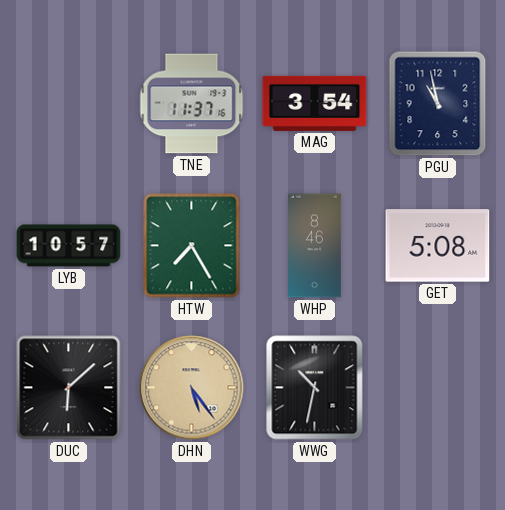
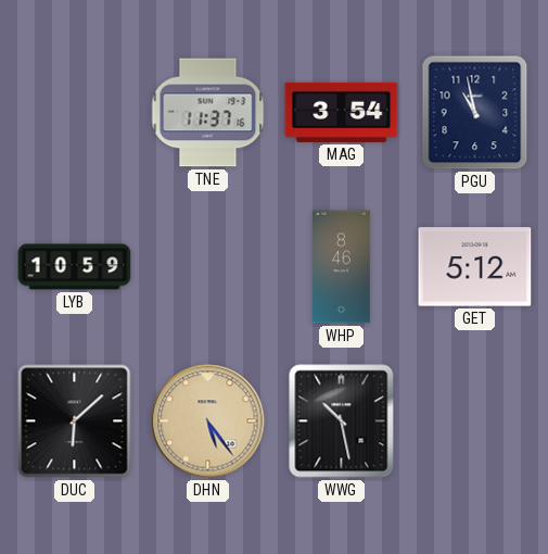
LYB: 10:57 -> 10:59
HTW: 7:25 -> none
GET: 5:08 -> 5:12
WWG: 10:32 -> 10:28
